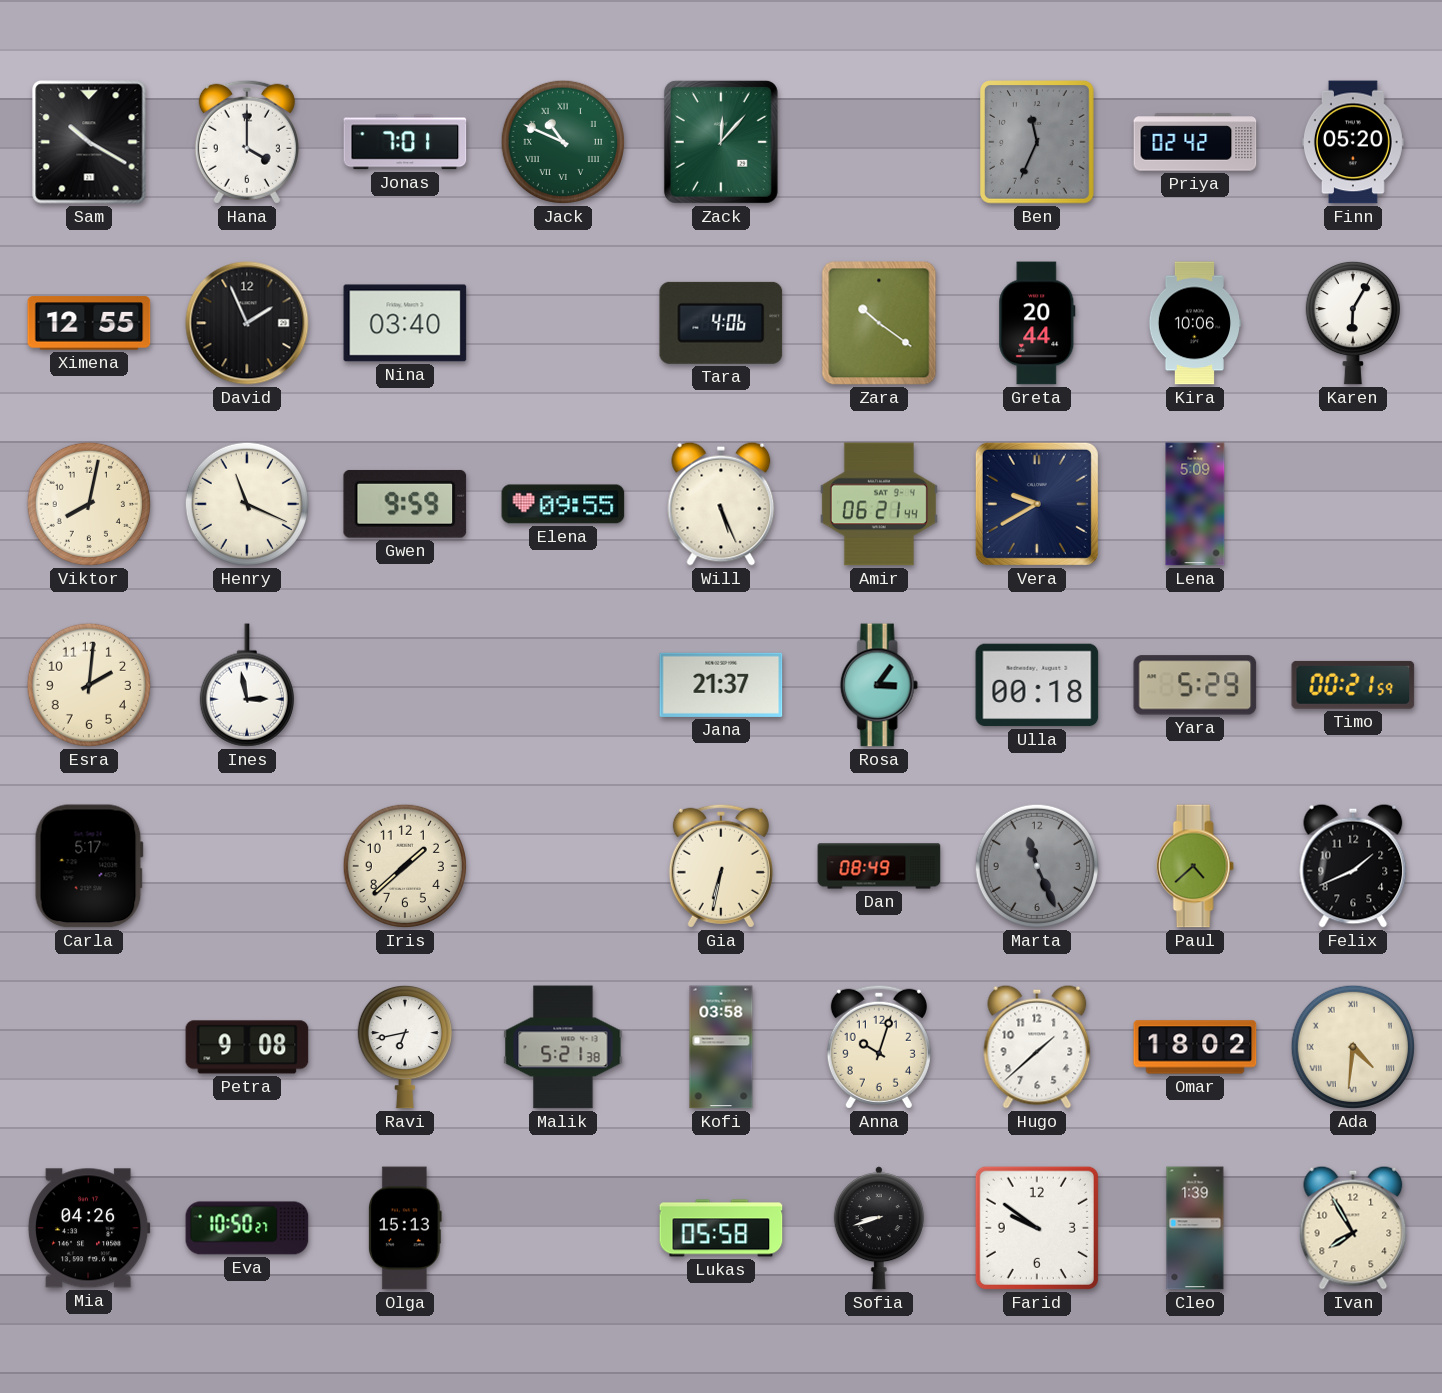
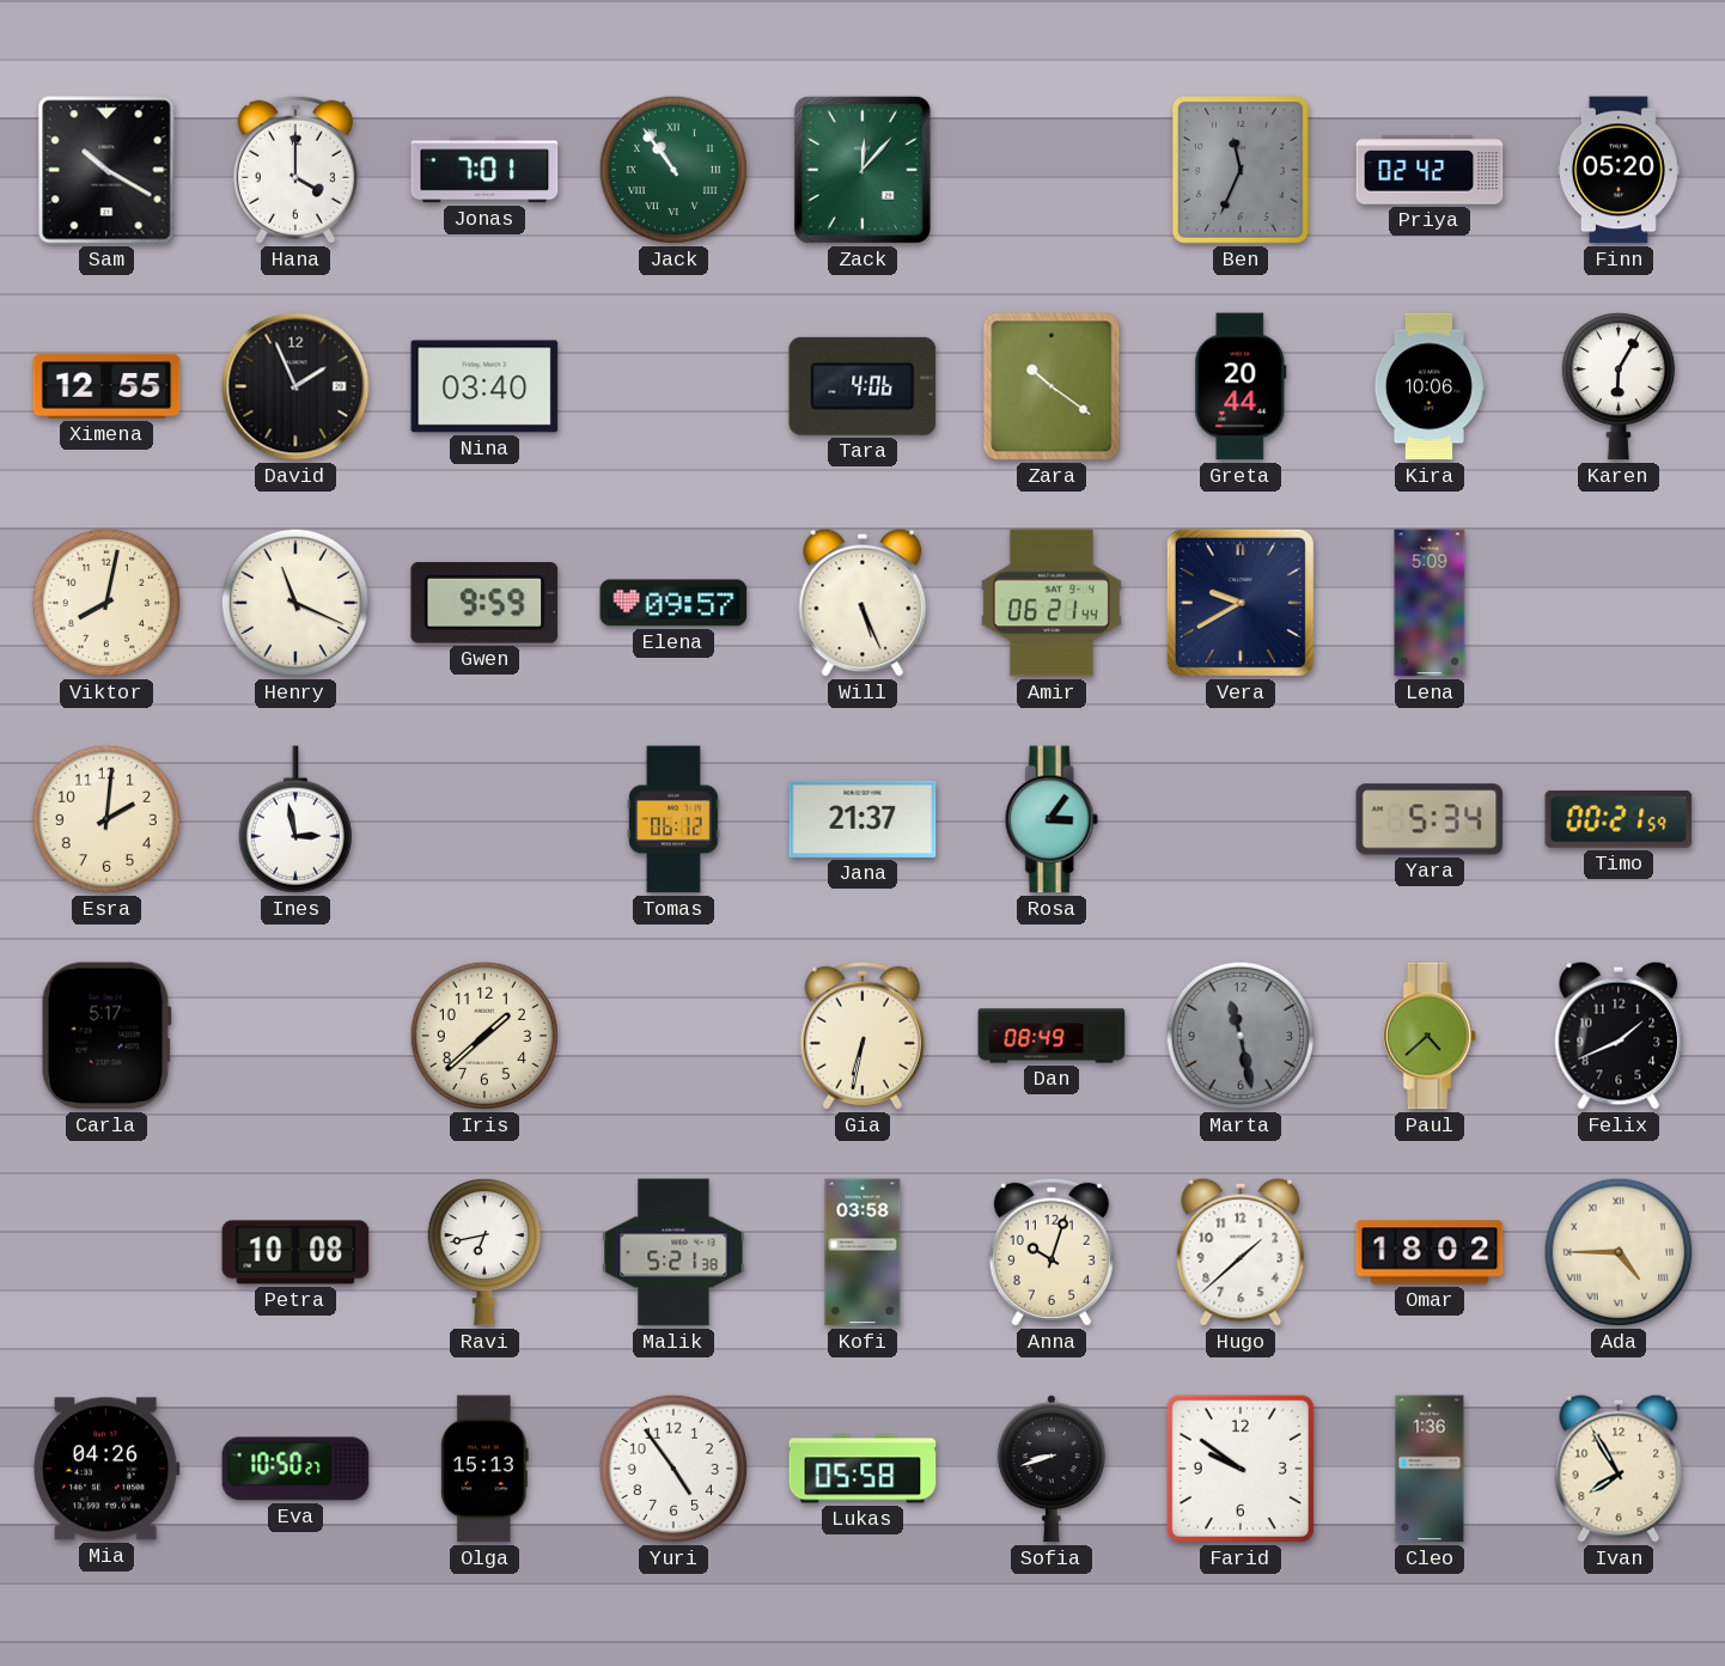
Jack: 10:49 -> 10:54
Elena: 09:55 -> 09:57
Tomas: none -> 06:12
Ulla: 00:18 -> none
Yara: 5:29 -> 5:34
Marta: 11:26 -> 11:28
Petra: 9:08 -> 10:08
Ada: 4:31 -> 4:45
Yuri: none -> 4:54
Cleo: 1:39 -> 1:36
